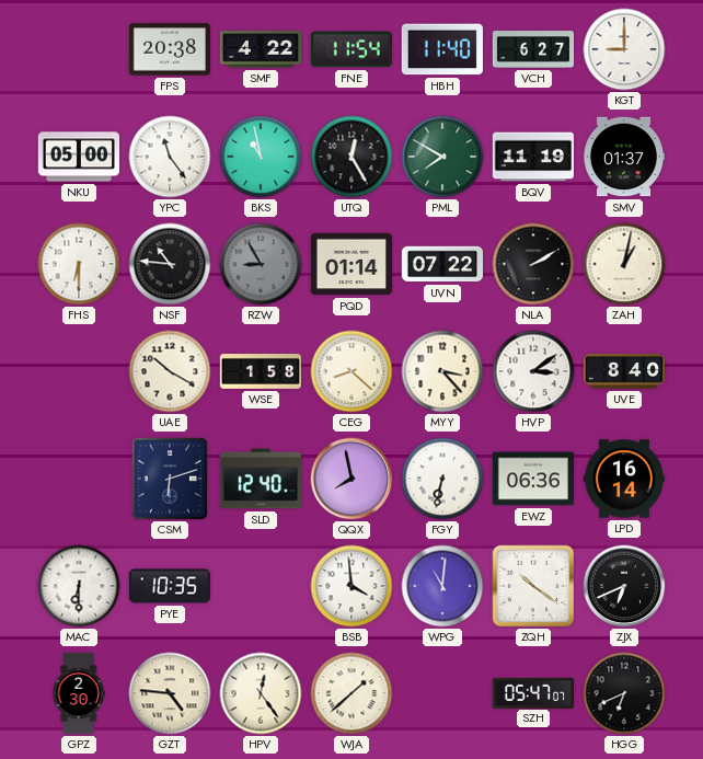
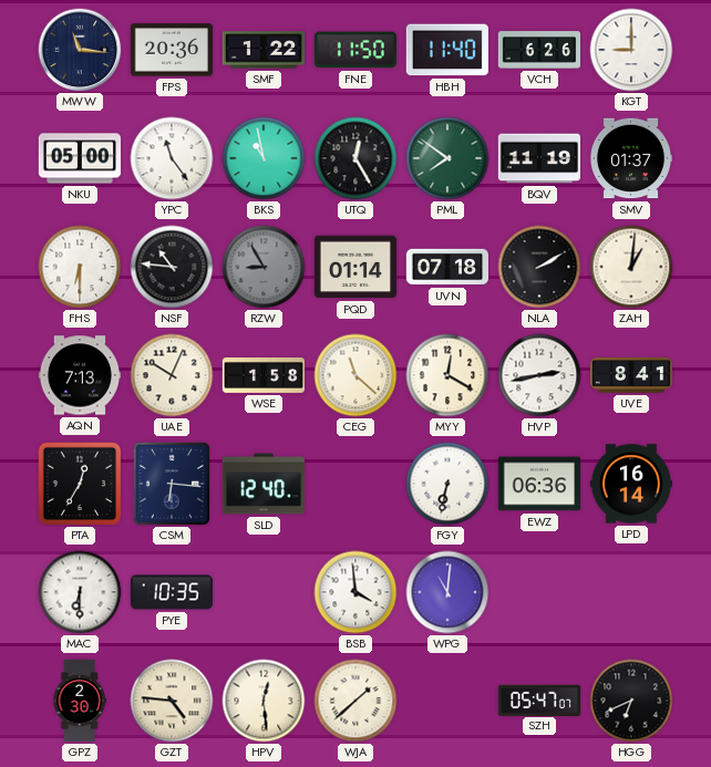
MWW: none -> 11:16
FPS: 20:38 -> 20:36
SMF: 4:22 -> 1:22
FNE: 11:54 -> 11:50
VCH: 6:27 -> 6:26
PML: 7:50 -> 7:51
UVN: 07:22 -> 07:18
ZAH: 1:02 -> 1:01
AQN: none -> 7:13
UAE: 10:20 -> 10:04
CEG: 8:22 -> 11:22
MYY: 3:23 -> 12:20
HVP: 3:09 -> 2:43
UVE: 8:40 -> 8:41
PTA: none -> 12:35
CSM: 6:12 -> 6:16
QQX: 7:58 -> none
ZQH: 10:21 -> none
ZJX: 6:41 -> none
HPV: 12:24 -> 12:29
